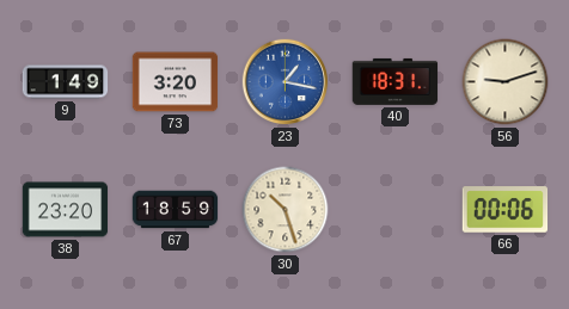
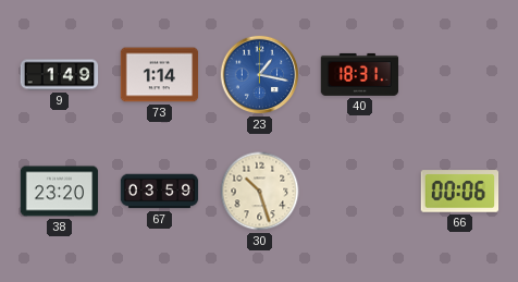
73: 3:20 -> 1:14
56: 9:12 -> none
67: 18:59 -> 03:59
